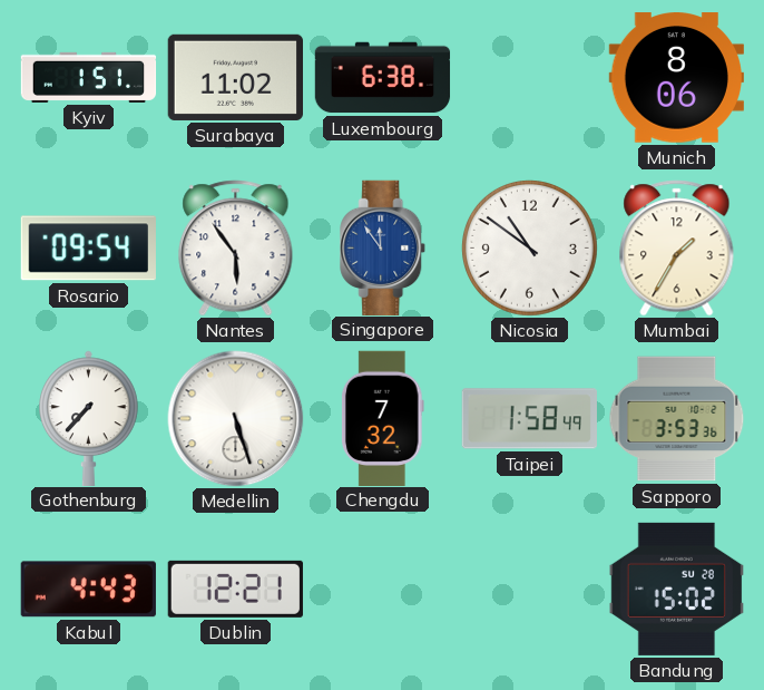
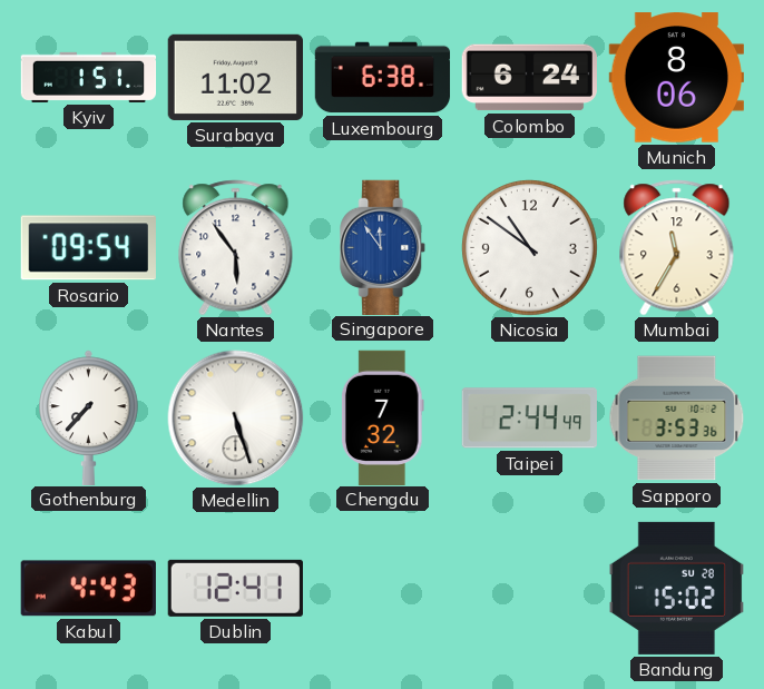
Colombo: none -> 6:24
Mumbai: 1:35 -> 11:35
Taipei: 1:58 -> 2:44
Dublin: 12:21 -> 12:41
